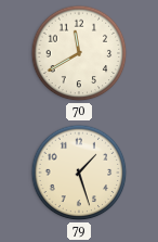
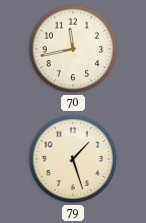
70: 11:40 -> 11:43
